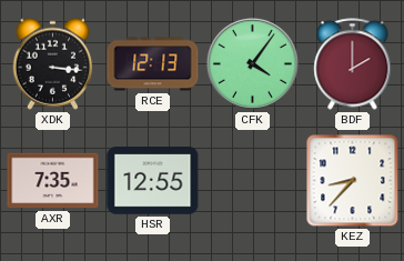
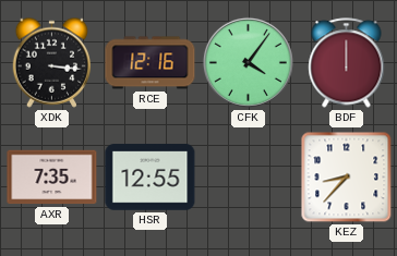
RCE: 12:13 -> 12:16
BDF: 2:00 -> 12:00
